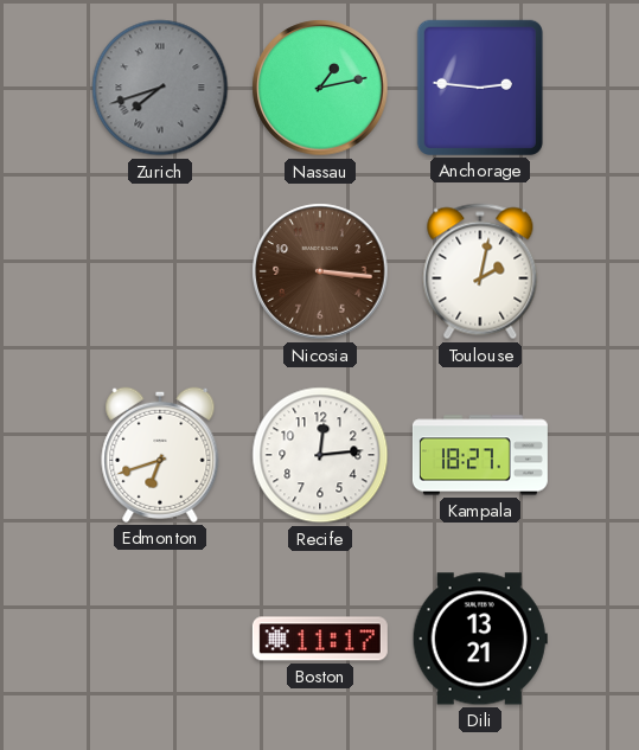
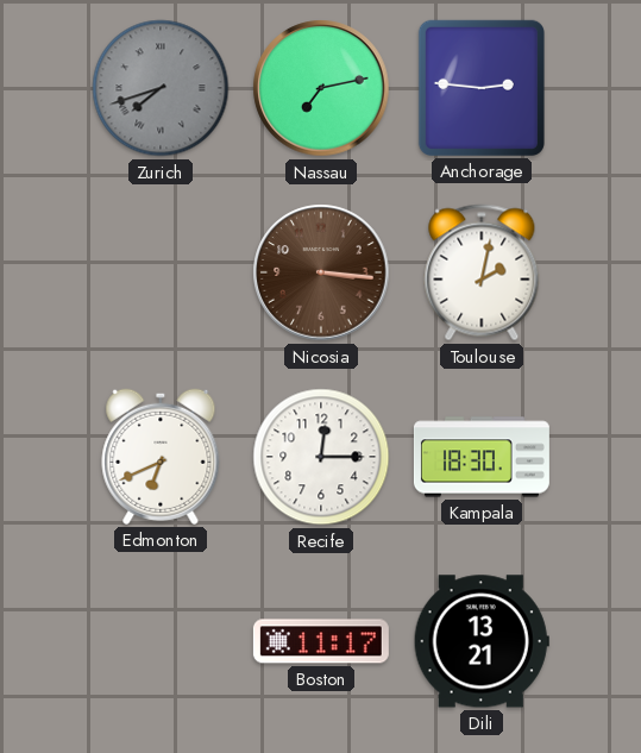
Nassau: 1:13 -> 7:13
Edmonton: 6:42 -> 6:41
Recife: 12:14 -> 12:15
Kampala: 18:27 -> 18:30
